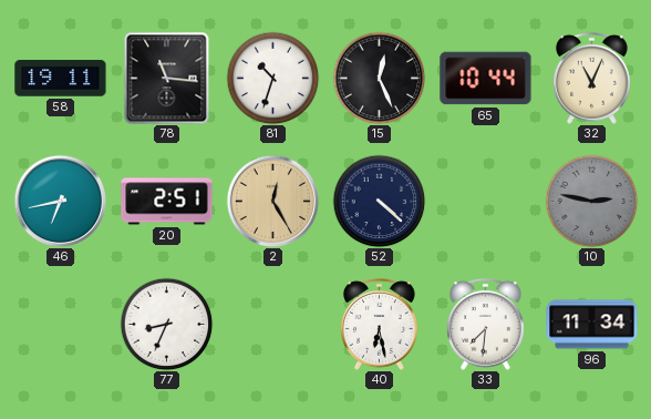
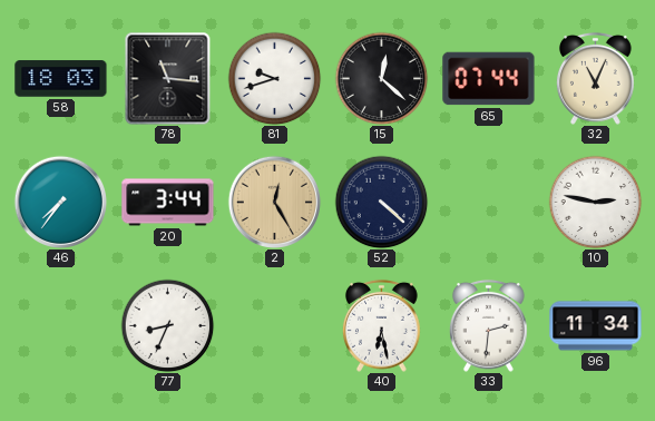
58: 19:11 -> 18:03
81: 10:33 -> 9:42
15: 12:26 -> 12:22
65: 10:44 -> 07:44
46: 6:43 -> 7:36
20: 2:51 -> 3:44
10 dial: grey -> white
33: 7:31 -> 2:31
